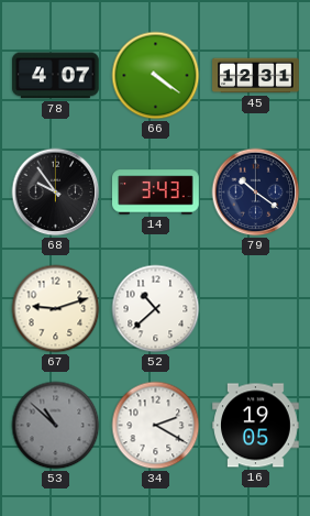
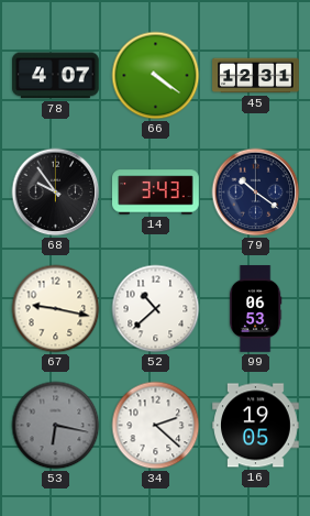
67: 9:12 -> 9:17
99: none -> 06:53
53: 10:52 -> 6:17
34: 2:20 -> 2:22
